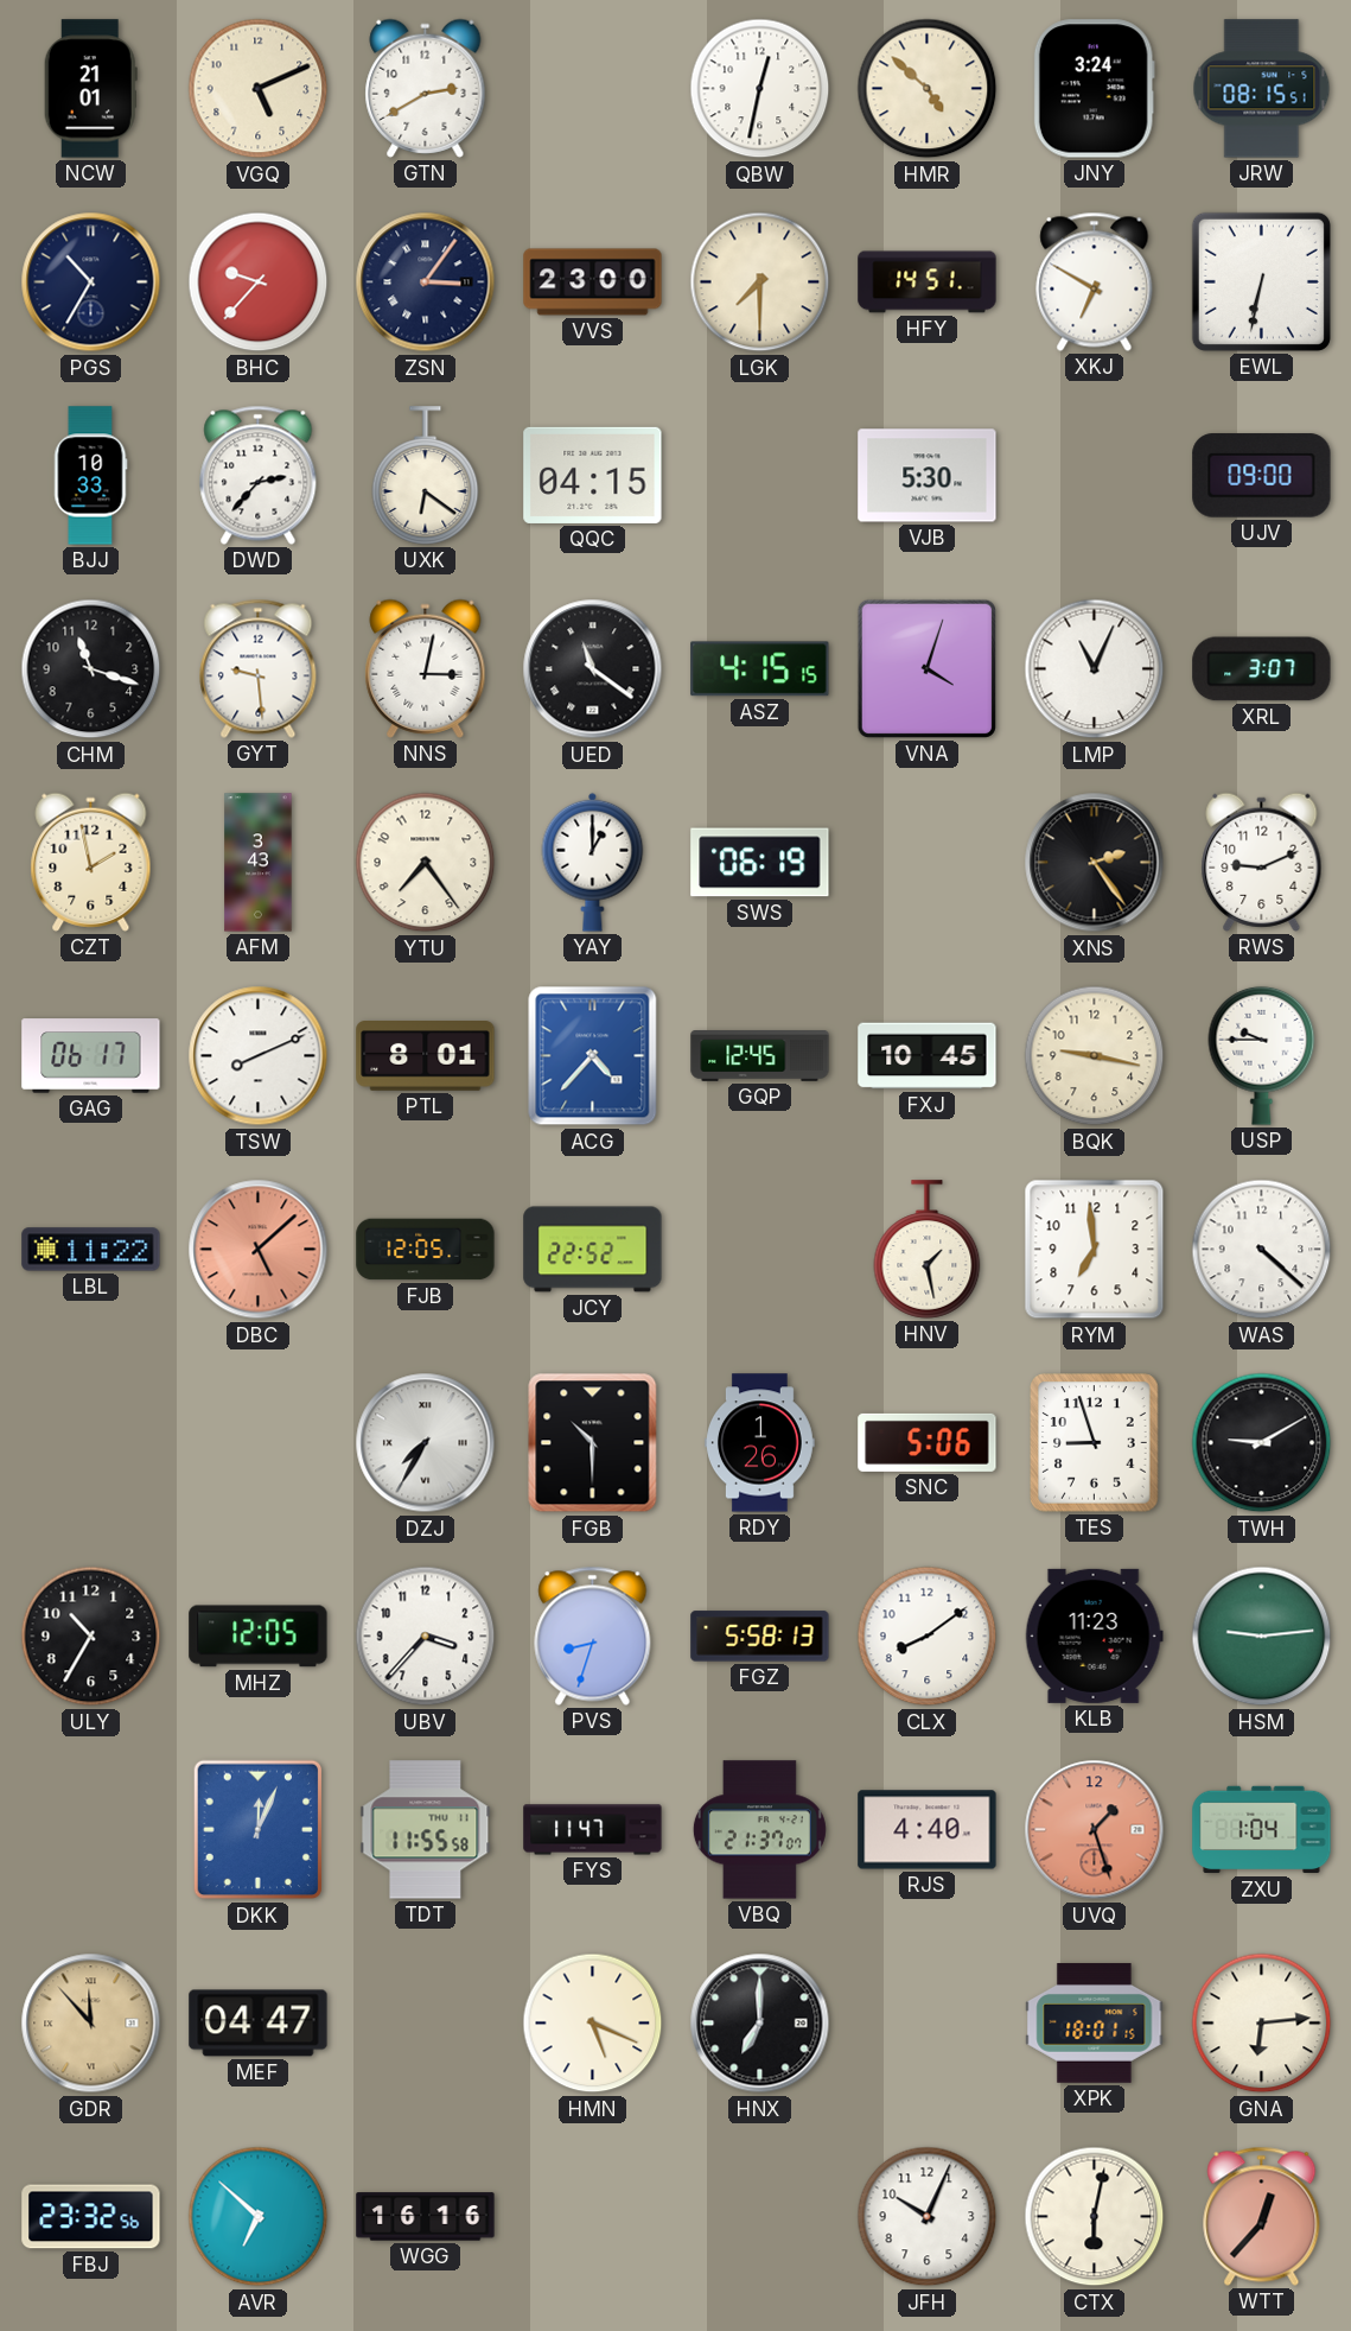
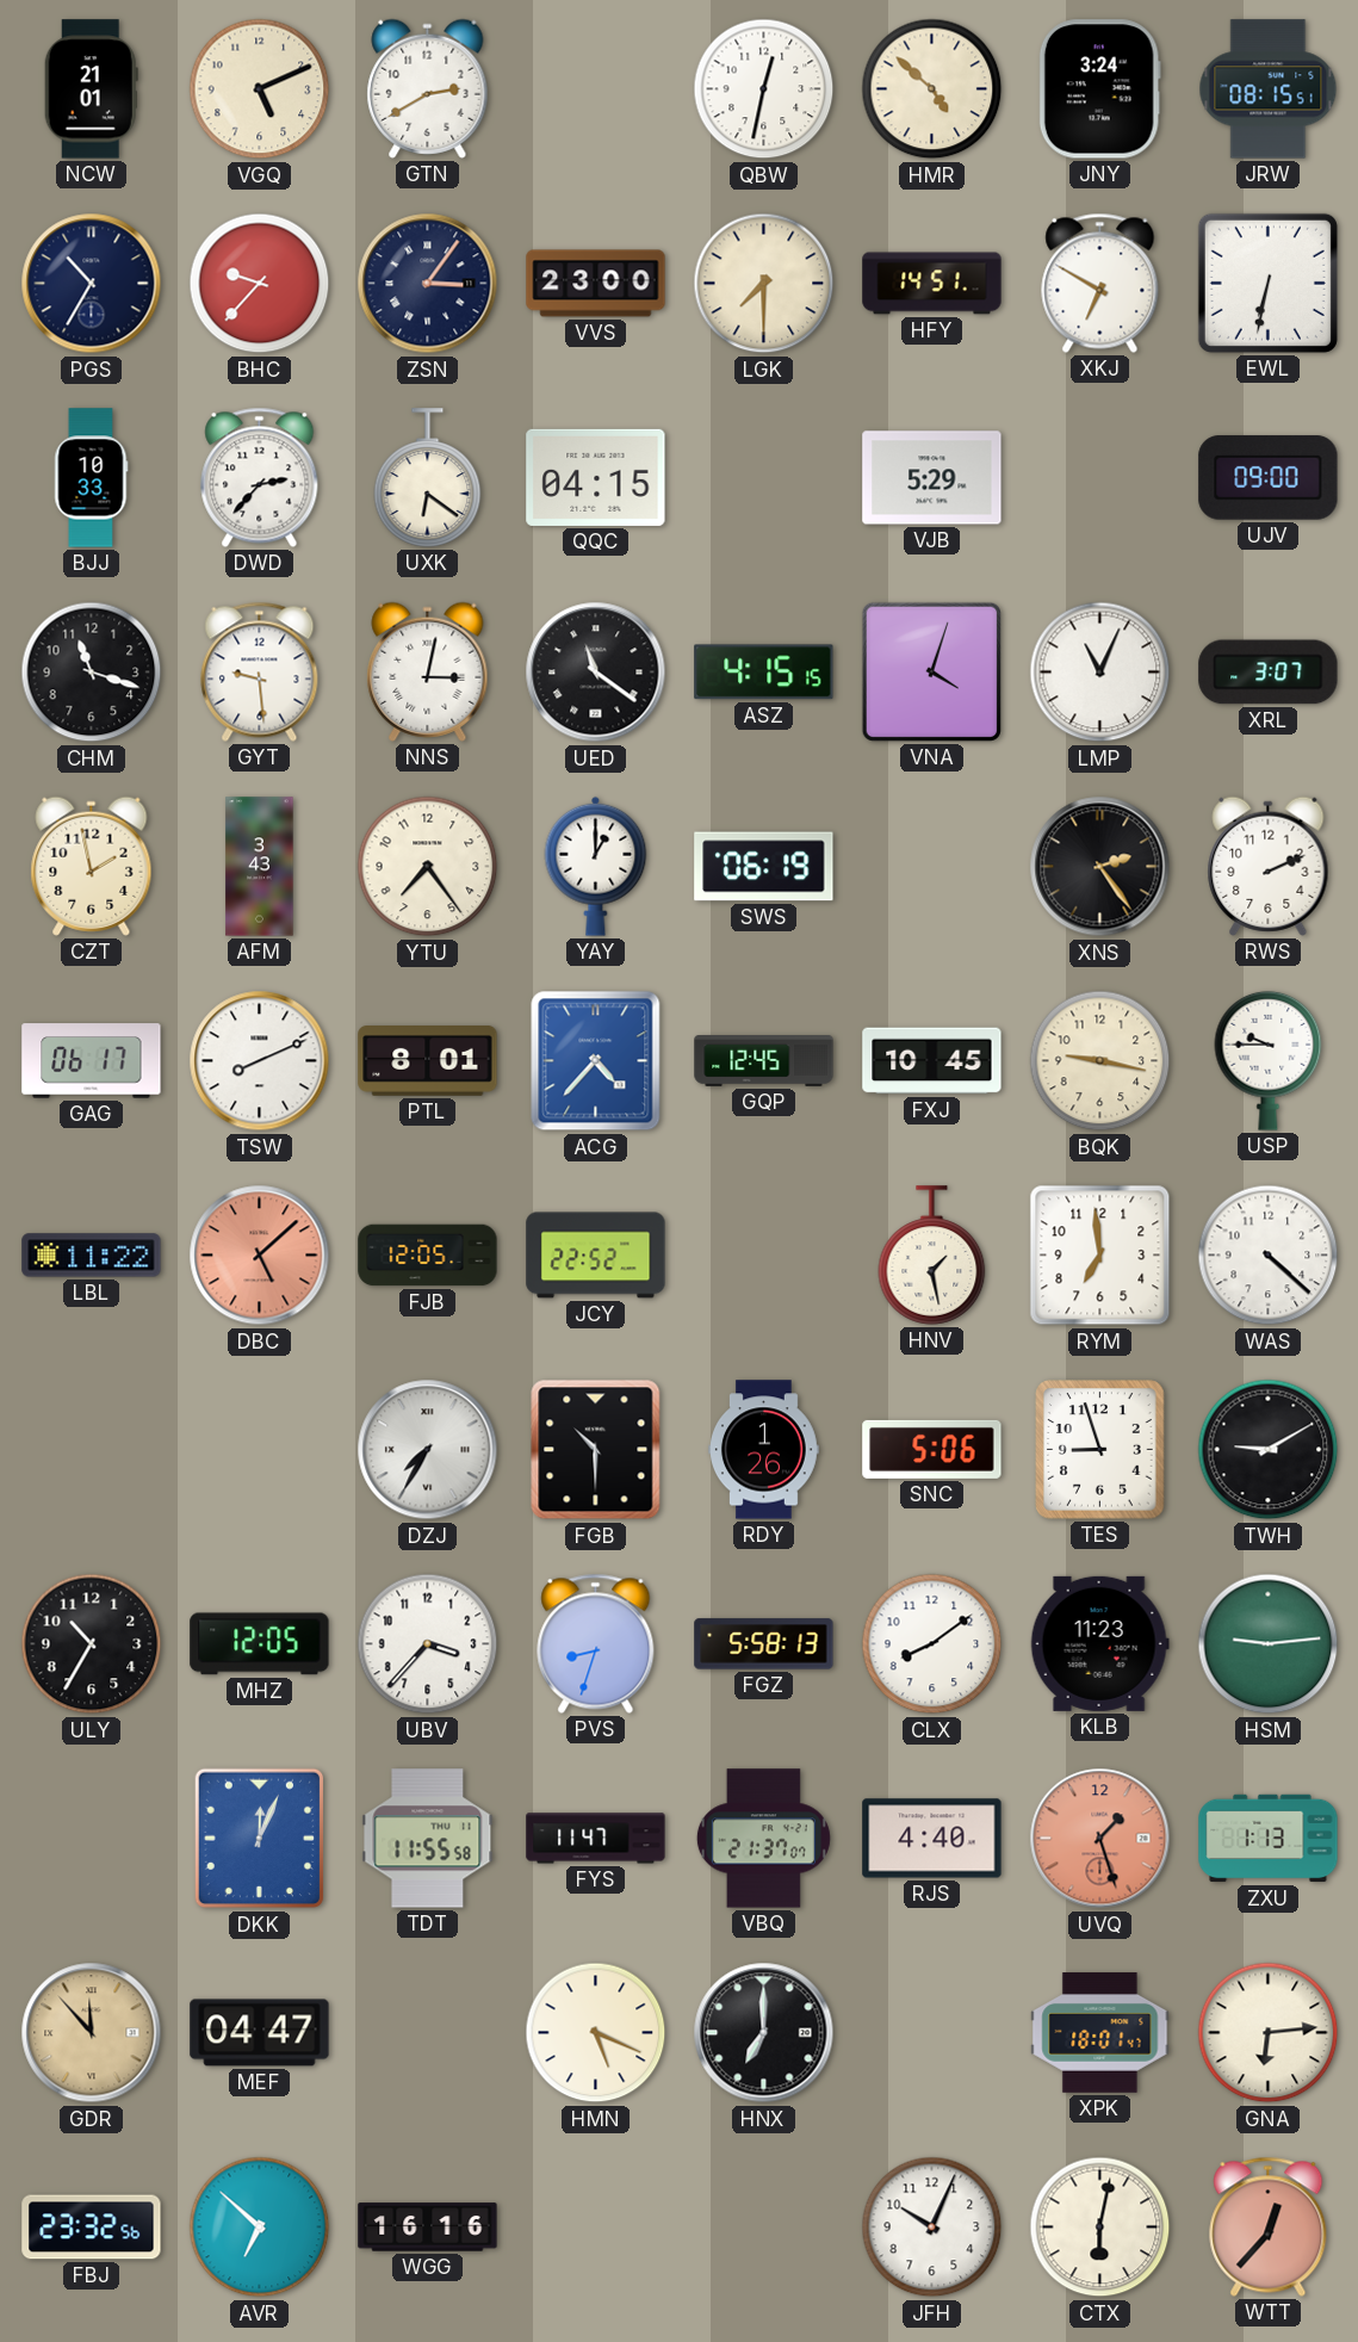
VJB: 5:30 -> 5:29
RWS: 9:11 -> 2:11
ZXU: 1:04 -> 1:13
XPK: 18:01:15 -> 18:01:47
